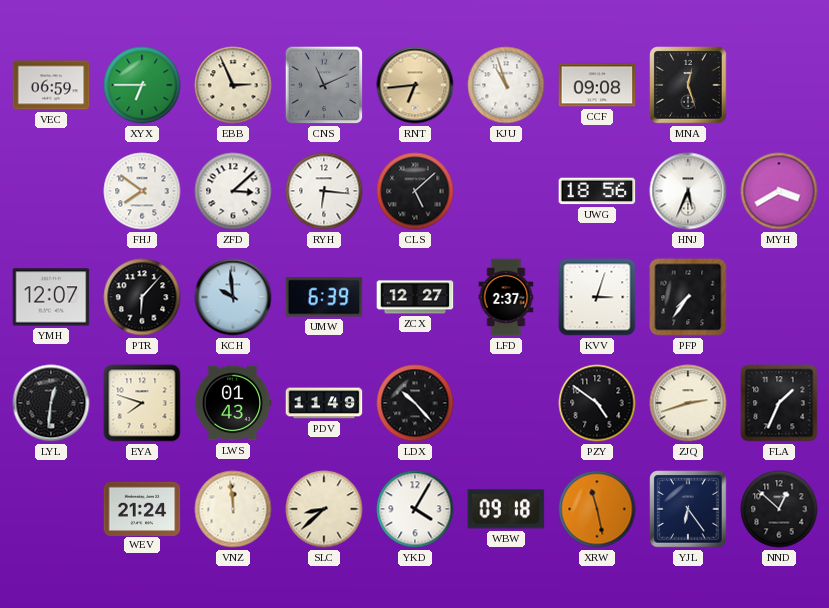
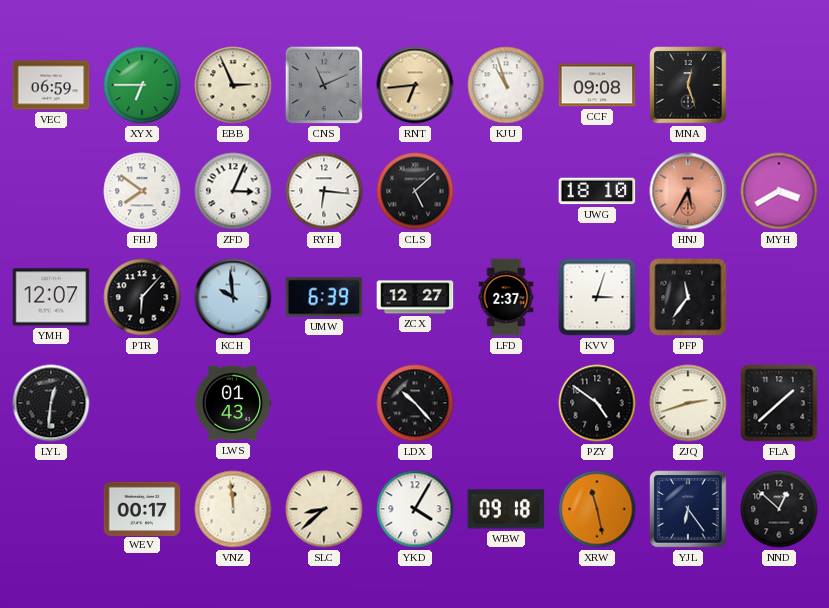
ZFD: 3:08 -> 3:04
UWG: 18:56 -> 18:10
HNJ: 5:34 -> 5:35
HNJ dial: white -> salmon
PFP: 7:36 -> 11:36
EYA: 7:48 -> none
PDV: 11:49 -> none
FLA: 1:34 -> 1:38
WEV: 21:24 -> 00:17
